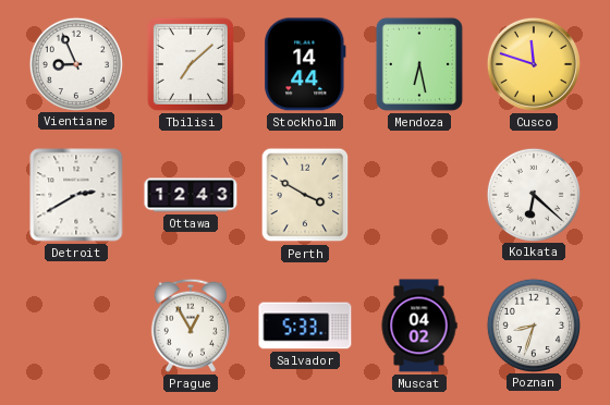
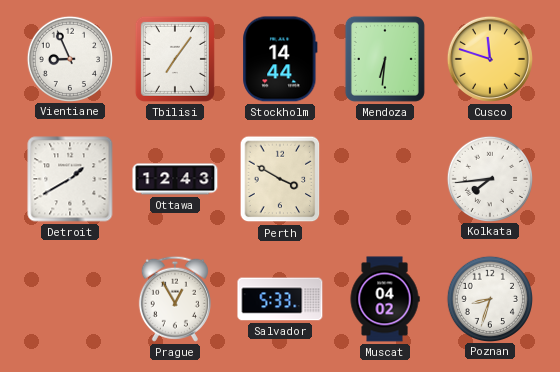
Tbilisi: 7:08 -> 7:06
Mendoza: 6:28 -> 6:31
Detroit: 2:40 -> 1:40
Kolkata: 6:22 -> 7:44
